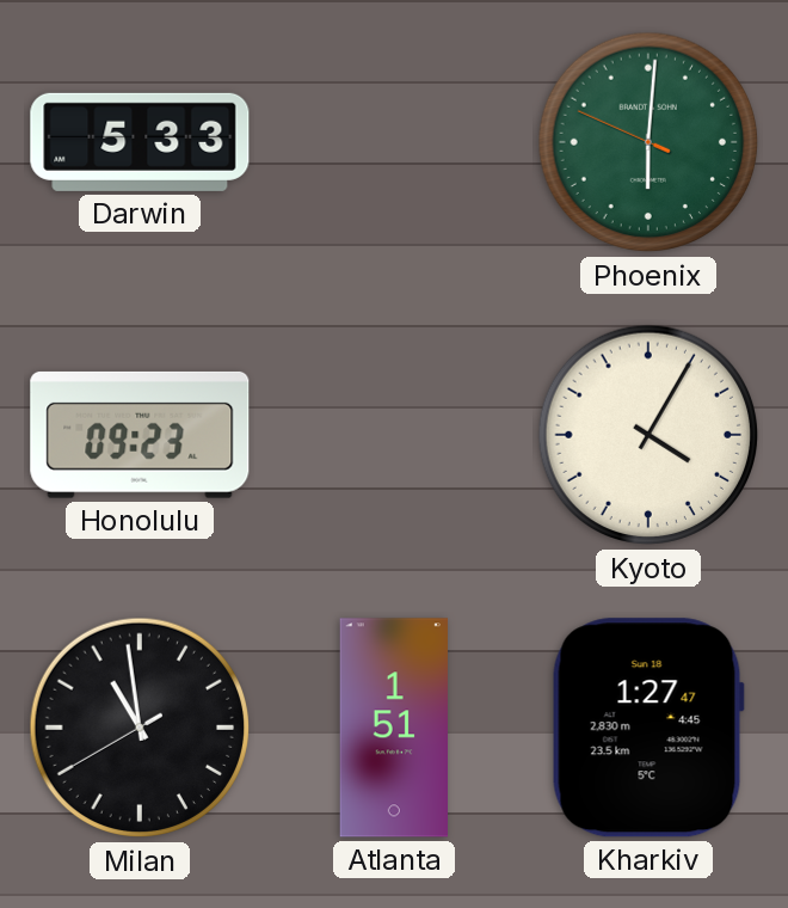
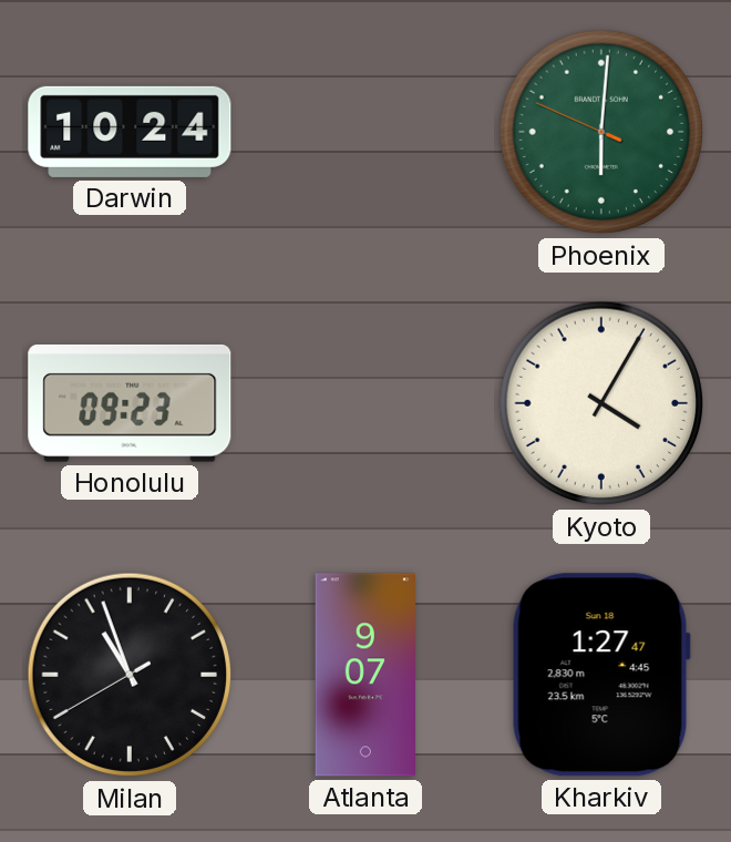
Darwin: 5:33 -> 10:24
Milan: 10:58 -> 10:56
Atlanta: 1:51 -> 9:07
